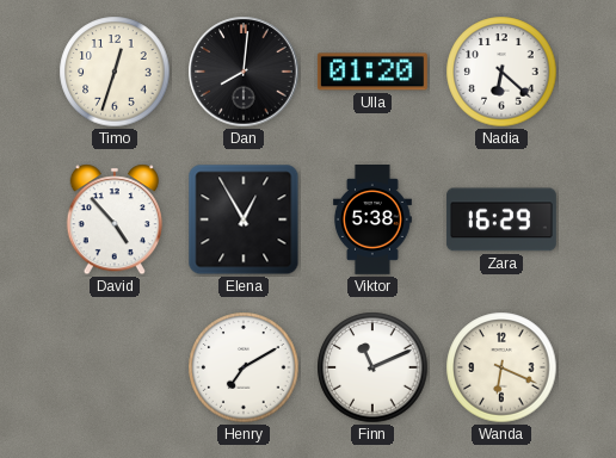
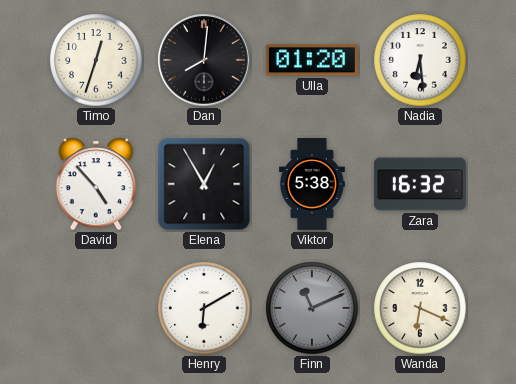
Nadia: 6:22 -> 6:29
Zara: 16:29 -> 16:32
Henry: 7:10 -> 6:10
Finn dial: white -> grey
